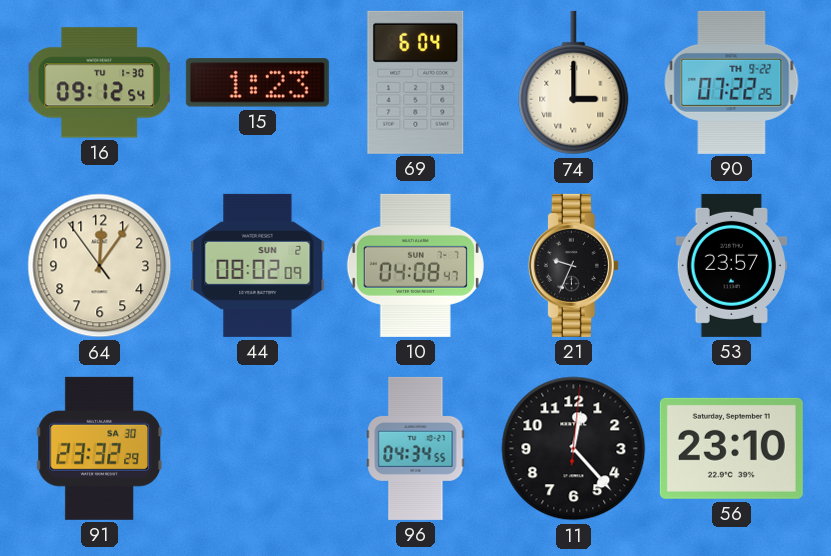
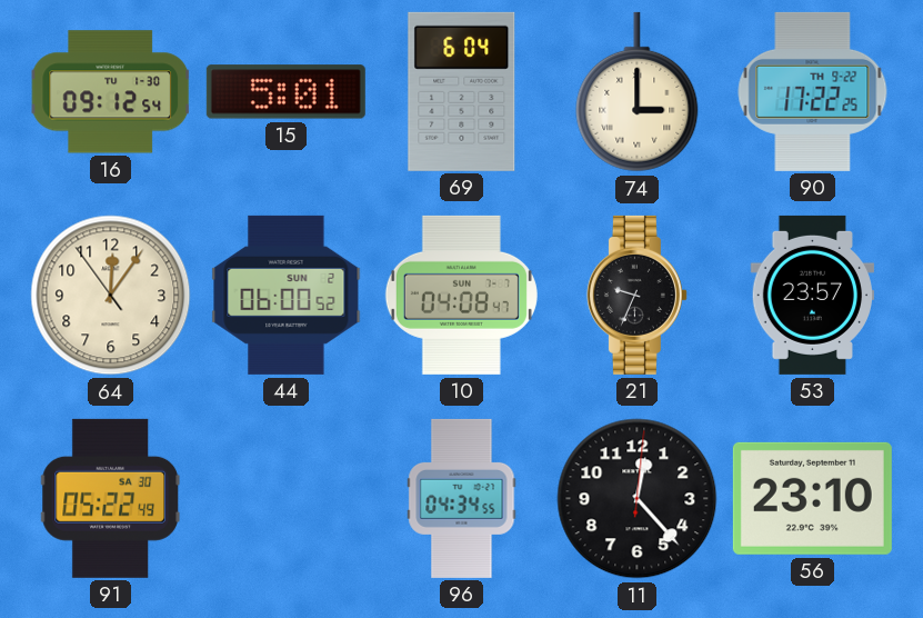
15: 1:23 -> 5:01
90: 07:22 -> 17:22
44: 08:02 -> 06:00
91: 23:32 -> 05:22
